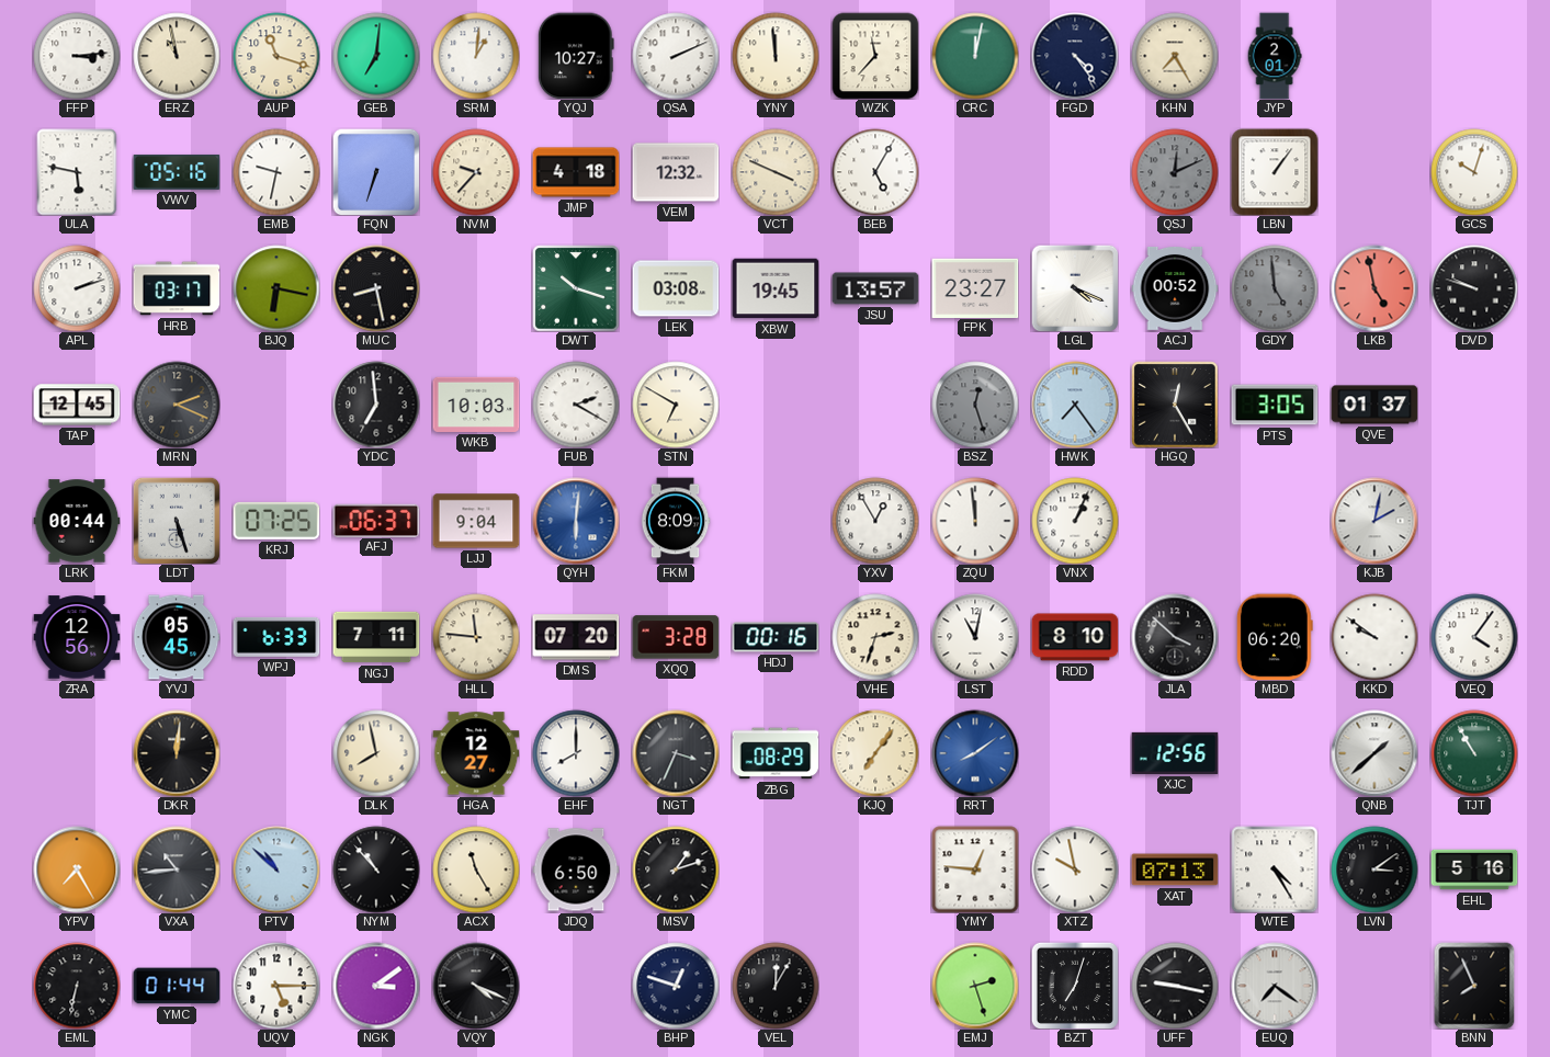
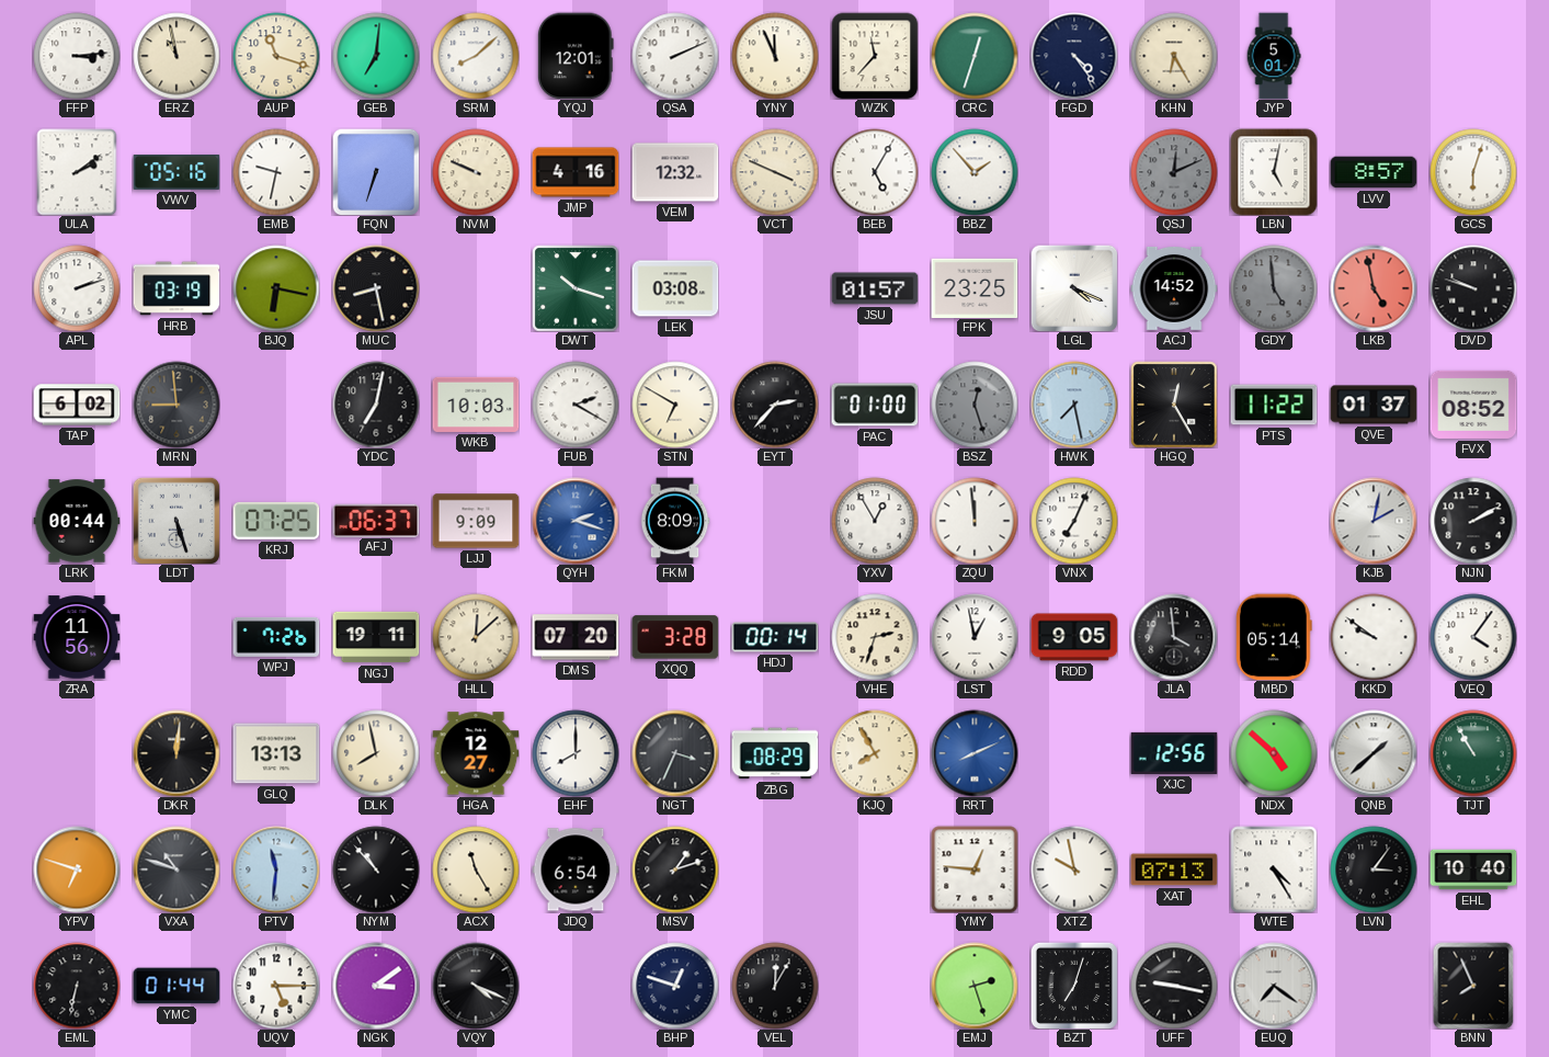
SRM: 1:01 -> 8:08
YQJ: 10:27 -> 12:01
YNY: 11:59 -> 11:56
CRC: 12:02 -> 12:33
KHN: 7:25 -> 6:25
JYP: 2:01 -> 5:01
ULA: 5:47 -> 2:09
NVM: 9:37 -> 9:49
JMP: 4:18 -> 4:16
BBZ: none -> 1:53
LBN: 1:06 -> 5:02
LVV: none -> 8:57
GCS: 10:03 -> 6:03
HRB: 03:17 -> 03:19
XBW: 19:45 -> none
JSU: 13:57 -> 01:57
FPK: 23:27 -> 23:25
ACJ: 00:52 -> 14:52
TAP: 12:45 -> 6:02
MRN: 2:19 -> 8:59
YDC: 6:59 -> 7:02
EYT: none -> 2:37
PAC: none -> 01:00
HWK: 7:24 -> 7:28
PTS: 3:05 -> 11:22
FVX: none -> 08:52
LJJ: 9:04 -> 9:09
QYH: 6:01 -> 2:18
VNX: 1:04 -> 7:04
NJN: none -> 2:10
ZRA: 12:56 -> 11:56
YVJ: 05:45 -> none
WPJ: 6:33 -> 7:26
NGJ: 7:11 -> 19:11
HLL: 11:46 -> 12:08
HDJ: 00:16 -> 00:14
LST: 11:02 -> 12:58
RDD: 8:10 -> 9:05
JLA: 3:52 -> 3:59
MBD: 06:20 -> 05:14
GLQ: none -> 13:13
KJQ: 7:06 -> 7:55
RRT: 8:09 -> 8:11
NDX: none -> 4:52
YPV: 7:25 -> 6:48
VXA: 10:44 -> 10:48
PTV: 10:52 -> 11:31
JDQ: 6:50 -> 6:54
LVN: 3:09 -> 3:06
EHL: 5:16 -> 10:40
